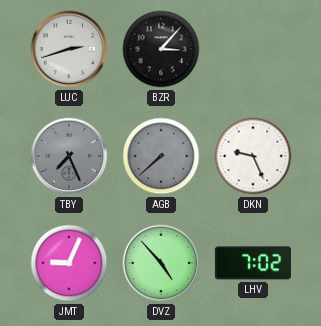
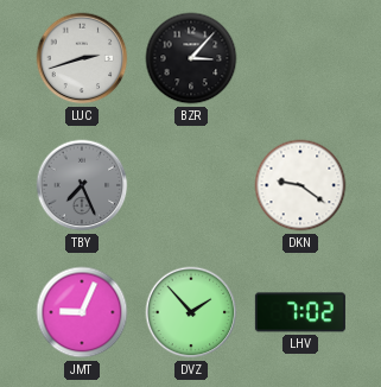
AGB: 7:38 -> none
DKN: 9:26 -> 9:21
DVZ: 4:53 -> 1:53
